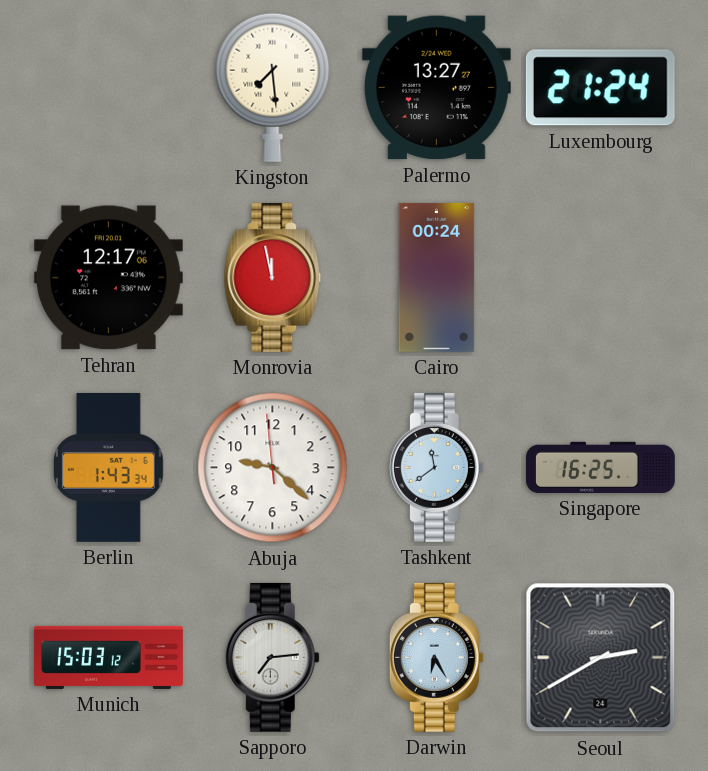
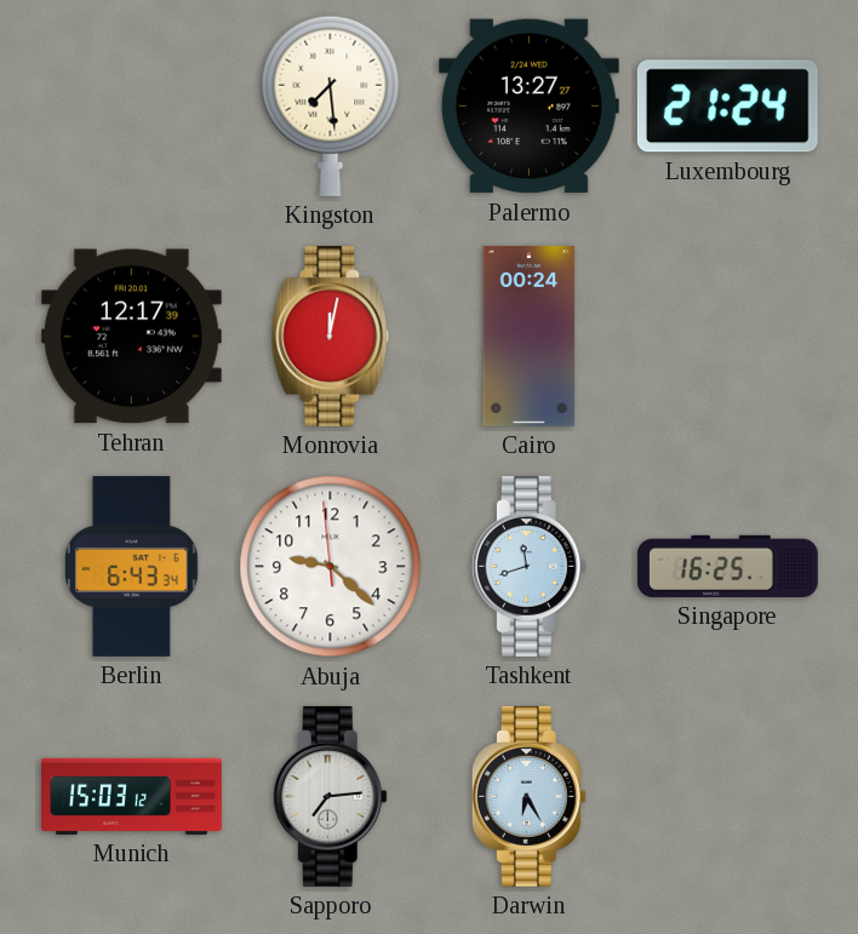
Tehran: 12:17:06 -> 12:17:39
Monrovia: 11:58 -> 12:02
Berlin: 1:43 -> 6:43
Tashkent: 11:39 -> 11:42
Seoul: 2:40 -> none
